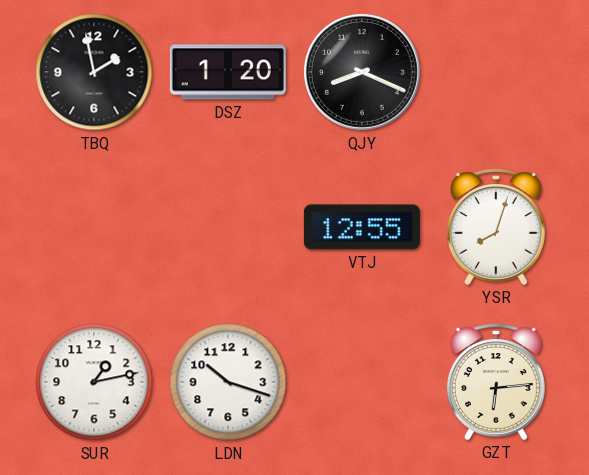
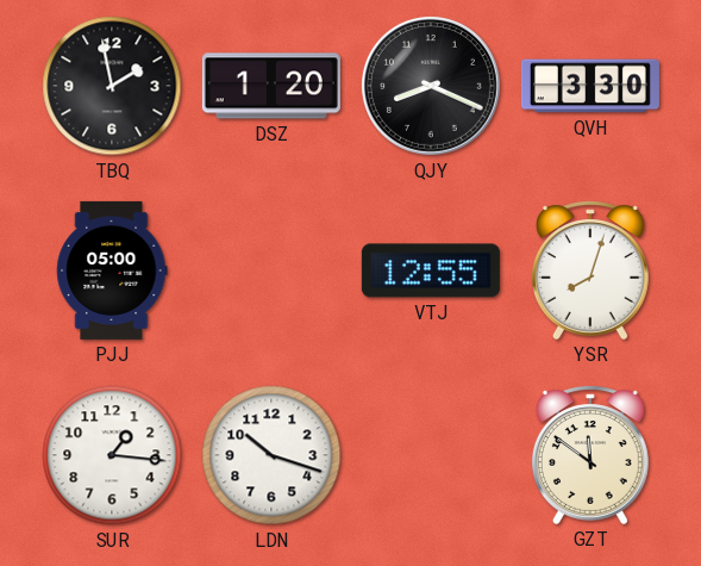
QVH: none -> 3:30
PJJ: none -> 05:00
SUR: 1:13 -> 1:16
GZT: 6:14 -> 11:51
